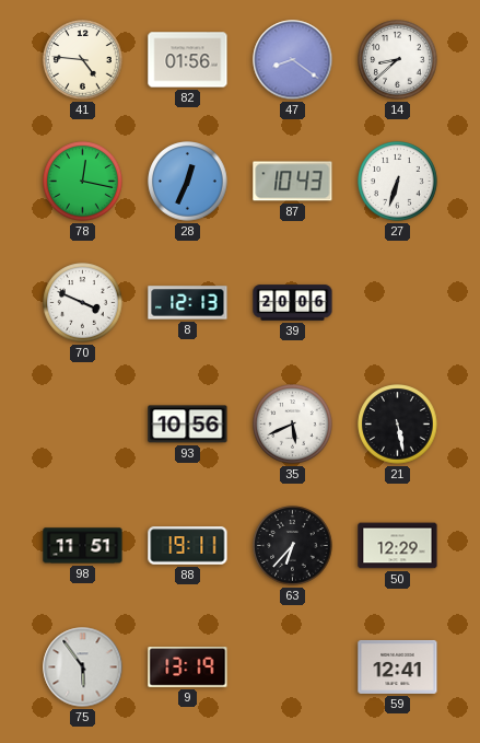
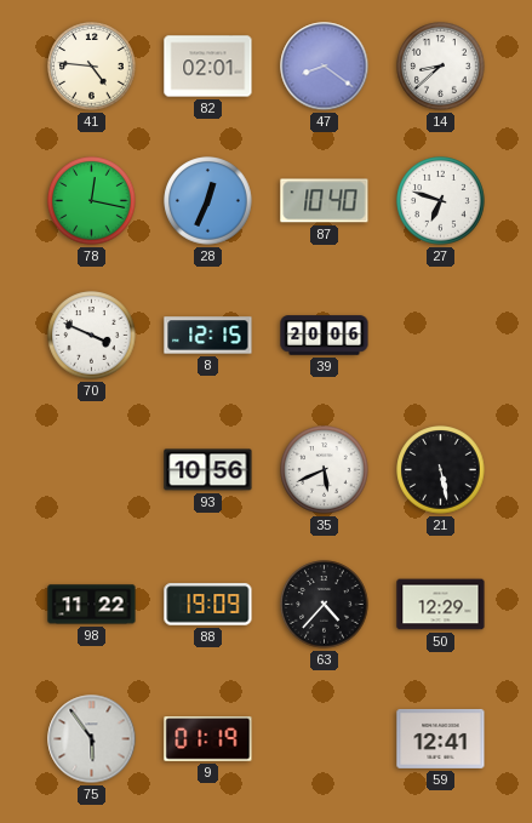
82: 01:56 -> 02:01
87: 10:43 -> 10:40
27: 6:33 -> 6:48
8: 12:13 -> 12:15
98: 11:51 -> 11:22
88: 19:11 -> 19:09
63: 6:37 -> 4:37
9: 13:19 -> 01:19
